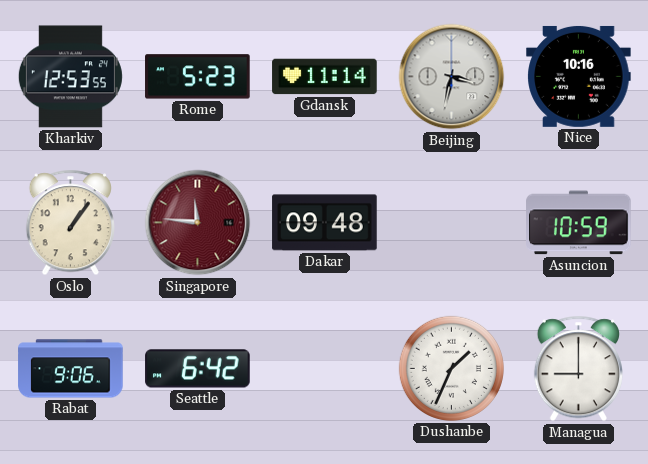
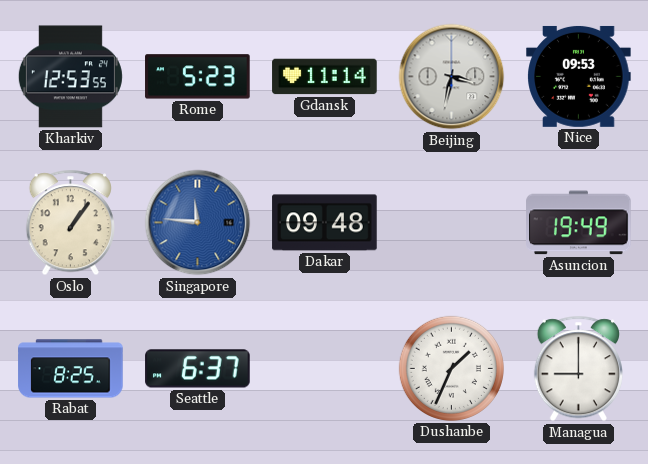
Nice: 10:16 -> 09:53
Singapore dial: burgundy -> blue
Asuncion: 10:59 -> 19:49
Rabat: 9:06 -> 8:25
Seattle: 6:42 -> 6:37
